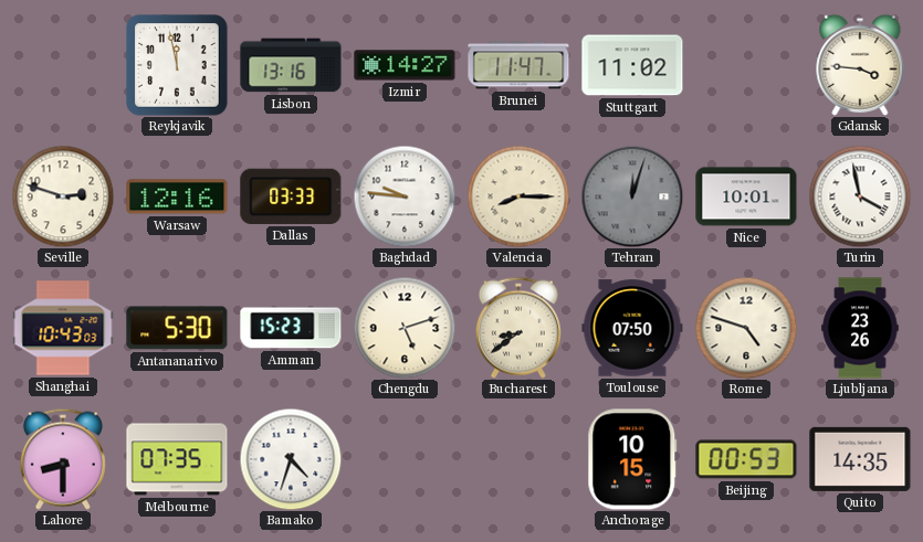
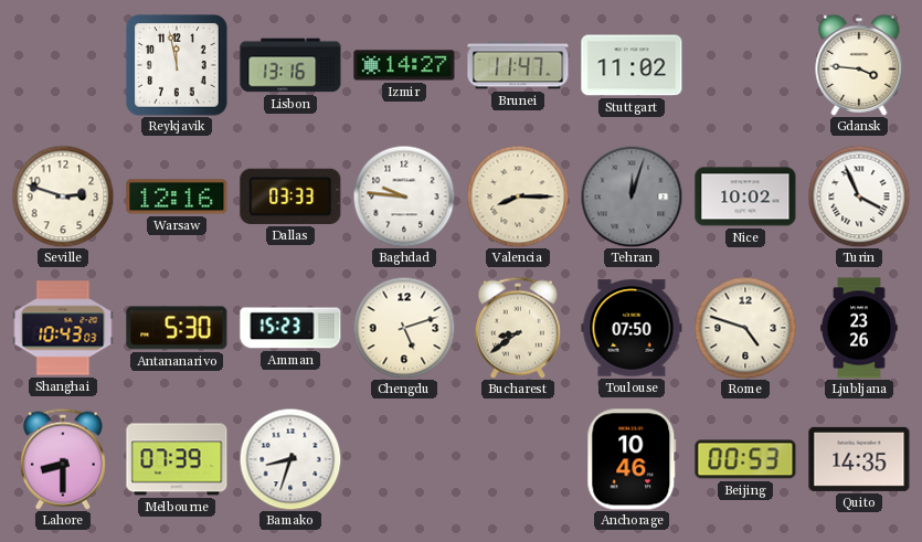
Nice: 10:01 -> 10:02
Turin: 3:58 -> 3:56
Melbourne: 07:35 -> 07:39
Bamako: 4:33 -> 8:33
Anchorage: 10:15 -> 10:46
